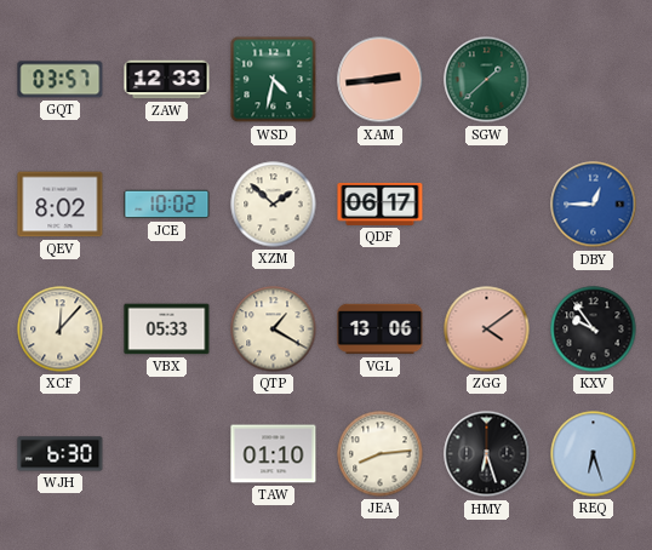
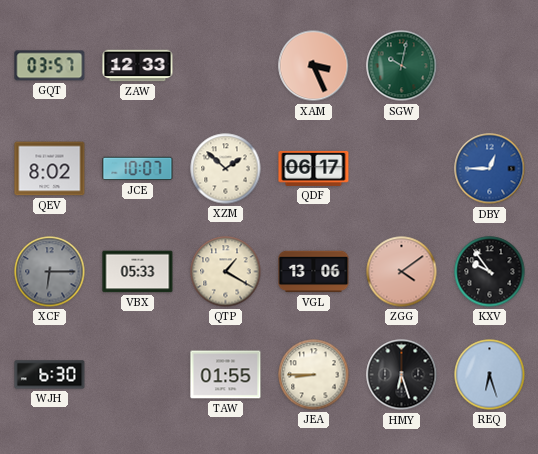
WSD: 4:32 -> none
XAM: 2:44 -> 3:26
SGW: 1:38 -> 10:02
JCE: 10:02 -> 10:07
XCF: 12:07 -> 6:15
XCF dial: cream -> grey
TAW: 01:10 -> 01:55
JEA: 8:14 -> 8:45
